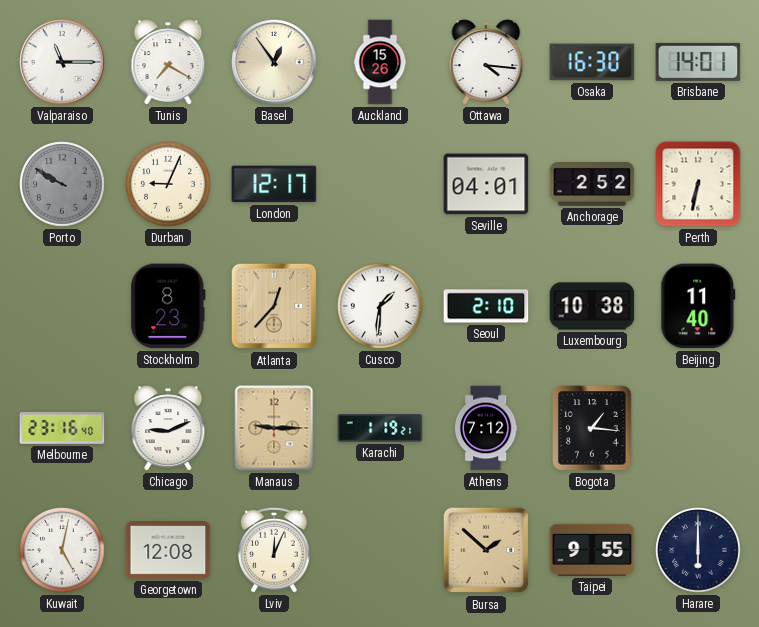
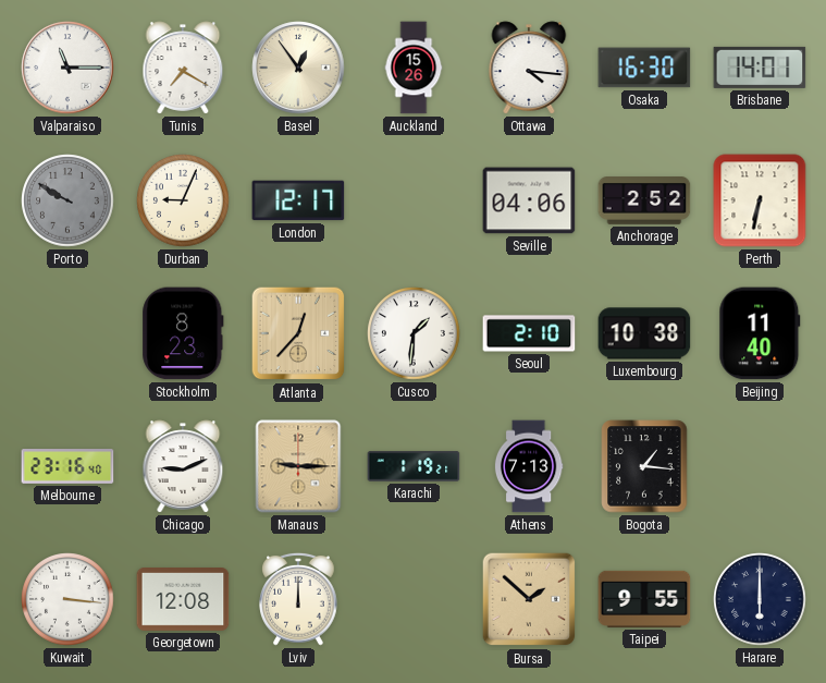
Seville: 04:01 -> 04:06
Athens: 7:12 -> 7:13
Kuwait: 5:02 -> 3:16
Lviv: 12:04 -> 12:00
